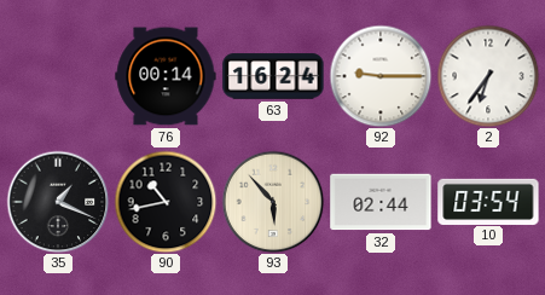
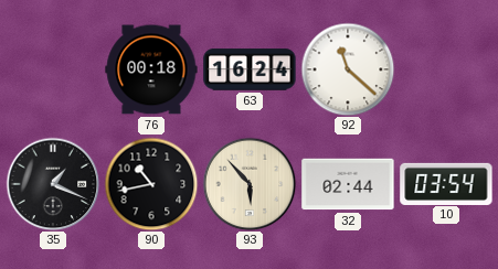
76: 00:14 -> 00:18
92: 9:15 -> 11:22
2: 6:36 -> none
